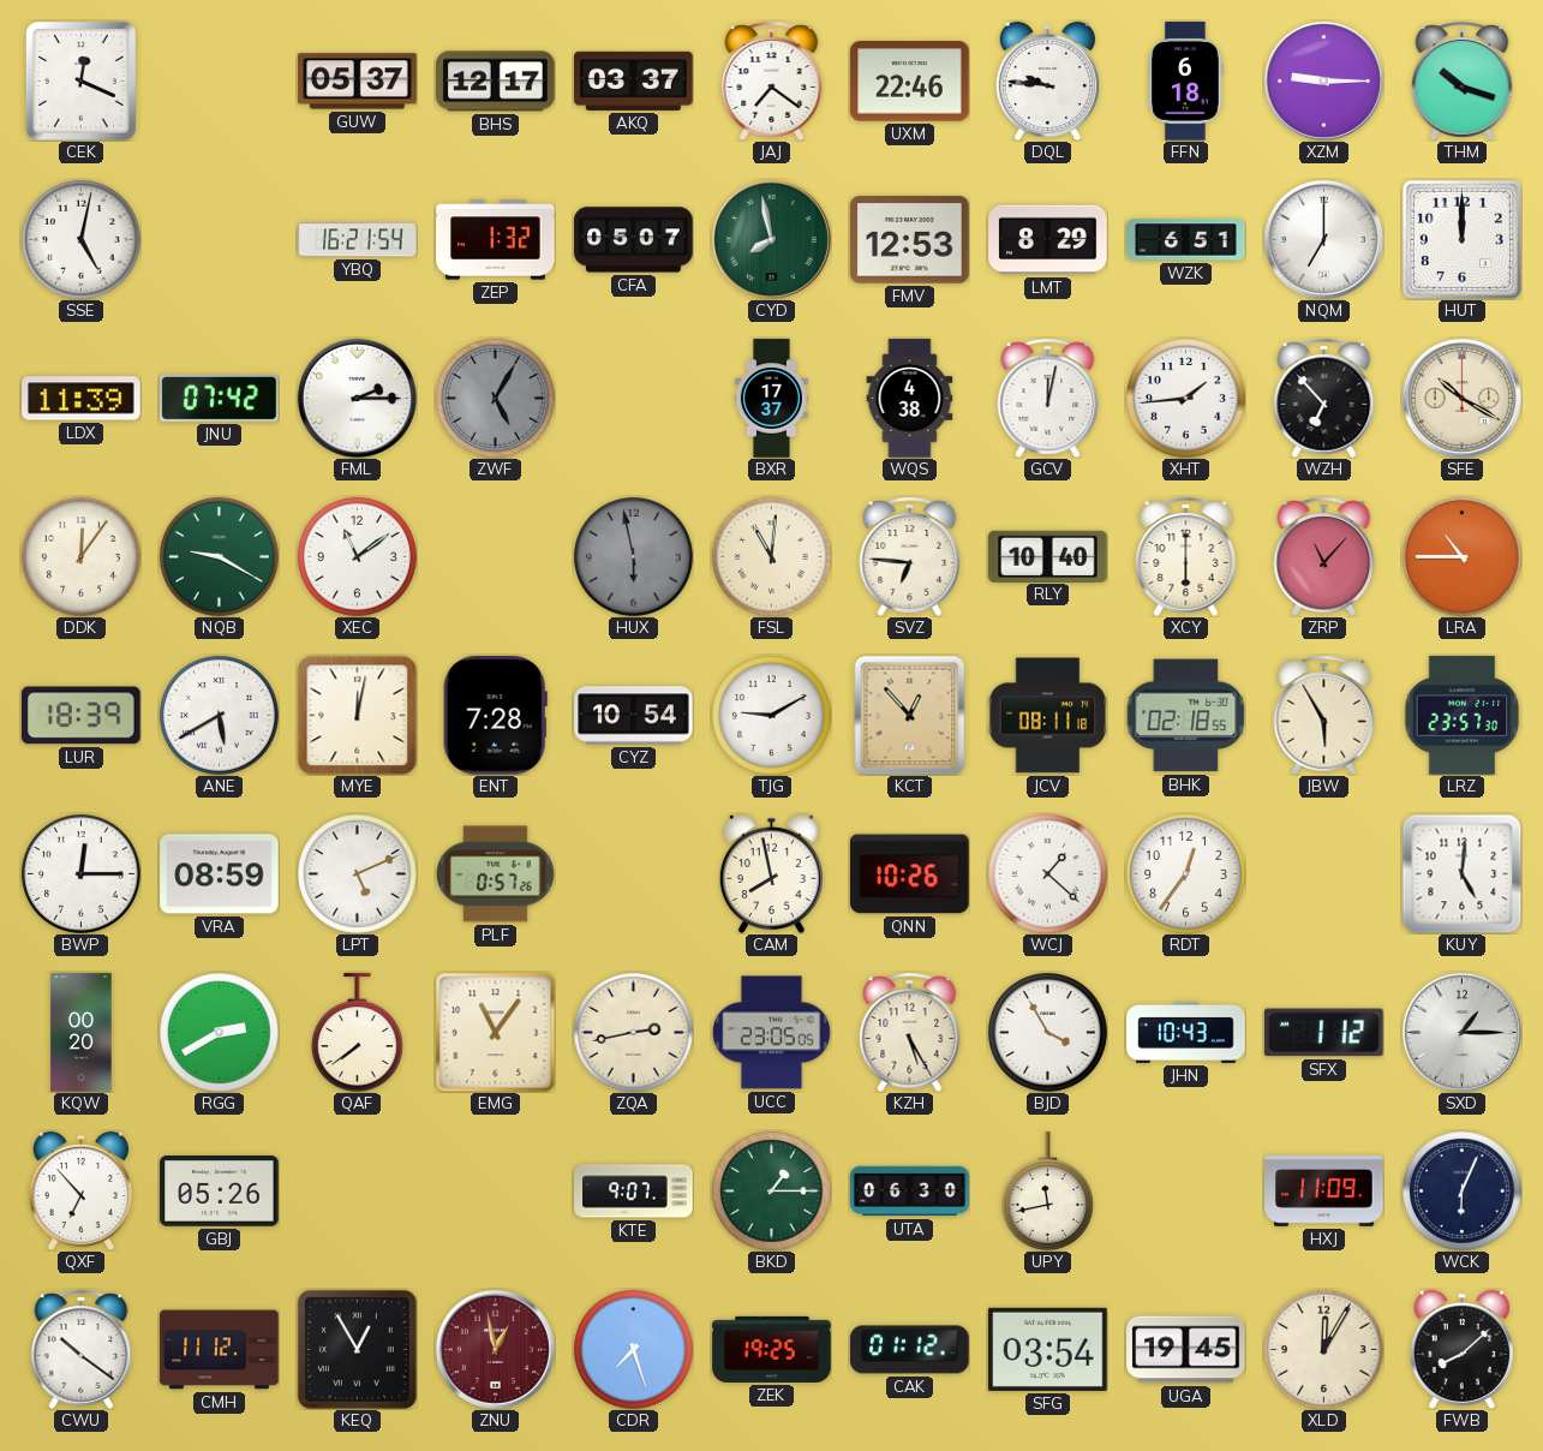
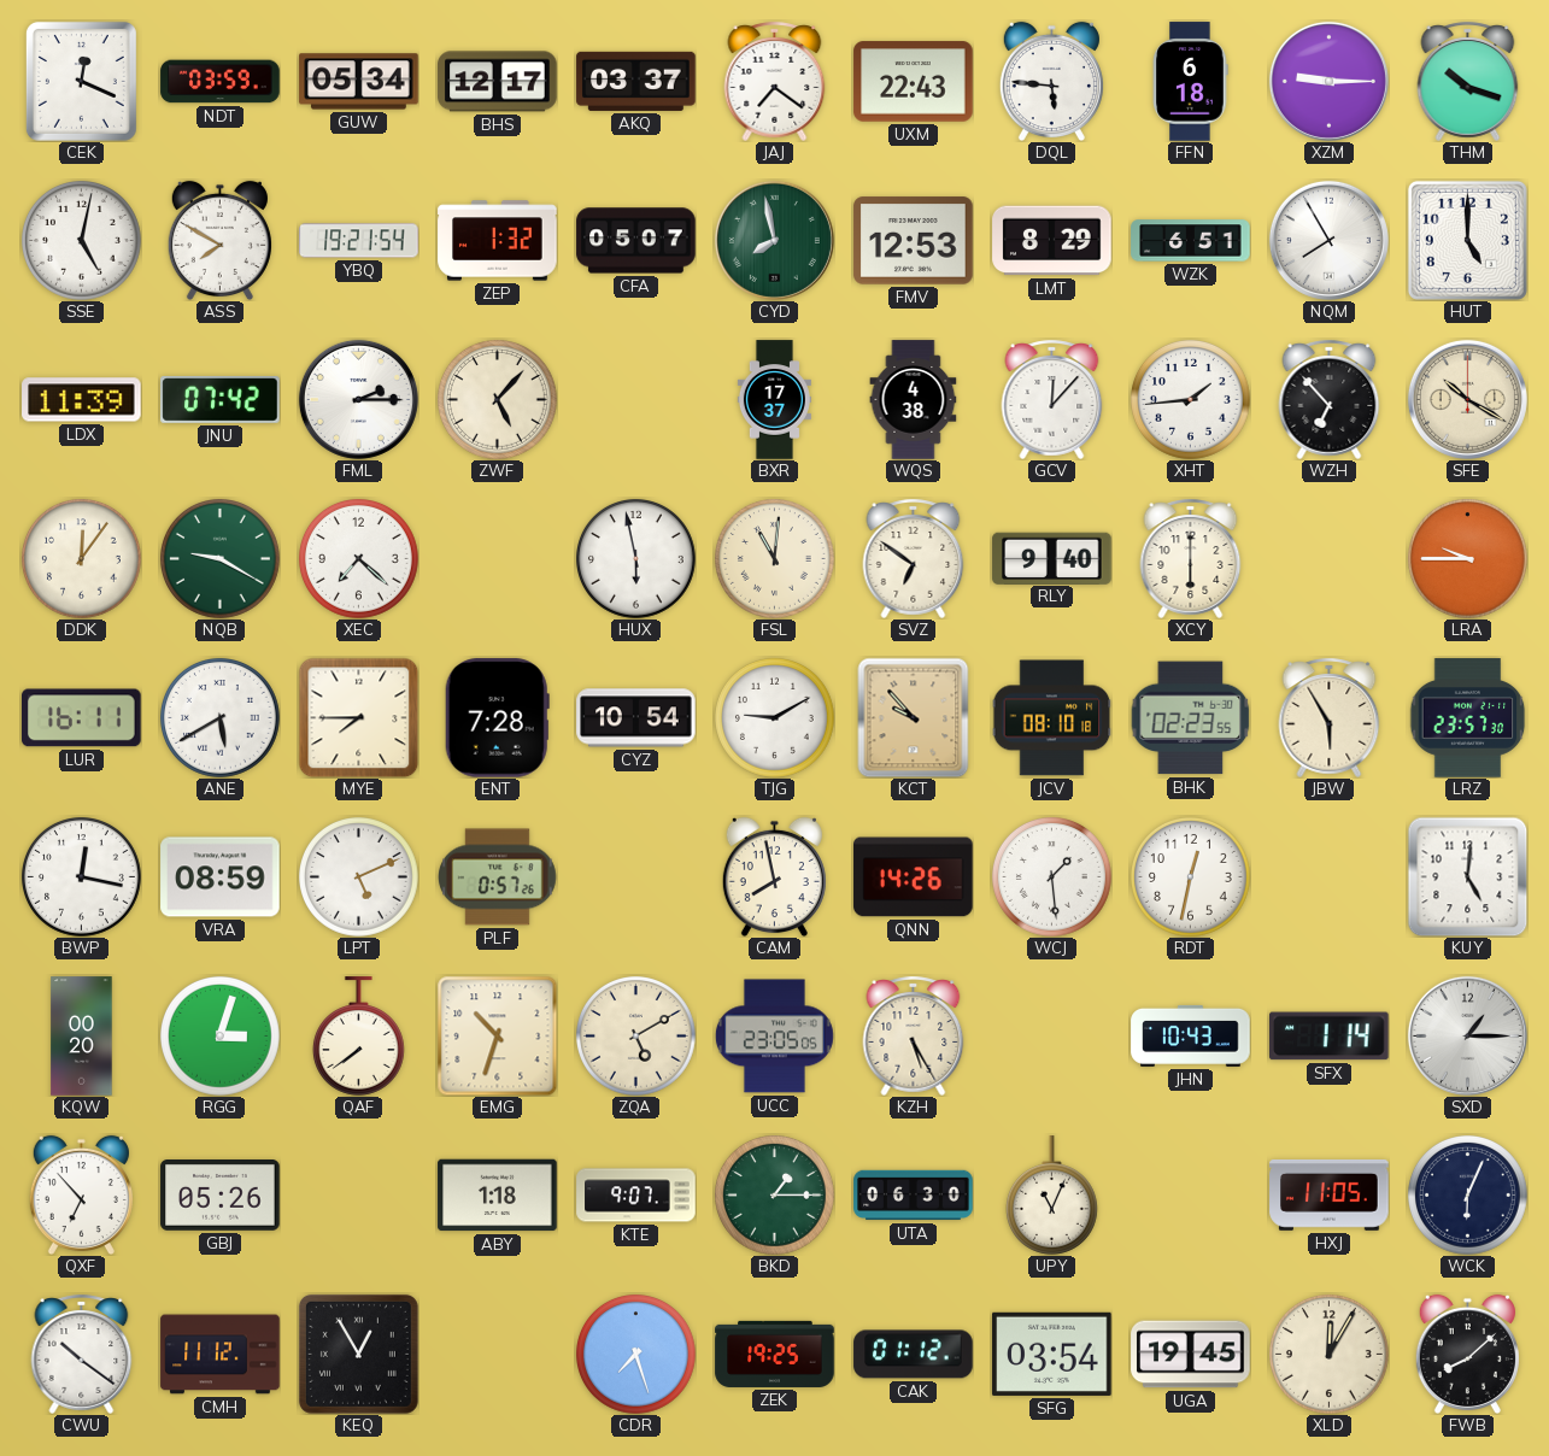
NDT: none -> 03:59
GUW: 05:37 -> 05:34
UXM: 22:46 -> 22:43
DQL: 9:46 -> 5:46
ASS: none -> 7:50
YBQ: 16:21 -> 19:21
NQM: 7:00 -> 7:55
HUT: 12:00 -> 5:00
ZWF: 5:05 -> 5:07
ZWF dial: grey -> cream
GCV: 12:02 -> 12:07
XEC: 11:09 -> 7:22
HUX dial: grey -> white
SVZ: 6:46 -> 6:51
RLY: 10:40 -> 9:40
ZRP: 11:07 -> none
LRA: 10:45 -> 9:45
LUR: 18:39 -> 16:11
MYE: 12:02 -> 7:45
KCT: 12:53 -> 9:53
JCV: 08:11 -> 08:10
BHK: 02:18 -> 02:23
BWP: 12:15 -> 12:17
QNN: 10:26 -> 14:26
WCJ: 1:22 -> 1:29
RDT: 12:36 -> 12:32
RGG: 2:40 -> 3:03
EMG: 11:06 -> 10:33
ZQA: 2:43 -> 5:10
BJD: 3:55 -> none
SFX: 1:12 -> 1:14
ABY: none -> 1:18
UPY: 11:43 -> 11:04
HXJ: 11:09 -> 11:05
ZNU: 12:58 -> none
